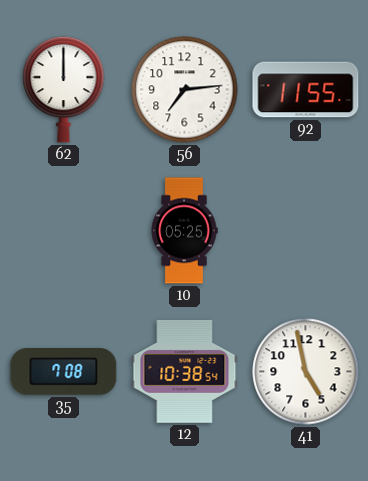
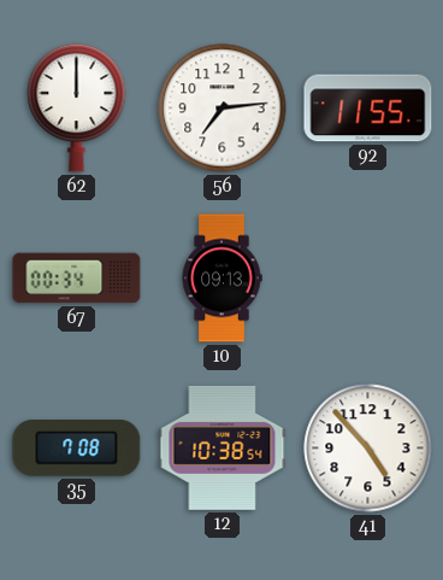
67: none -> 00:34
10: 05:25 -> 09:13
41: 4:58 -> 4:53
